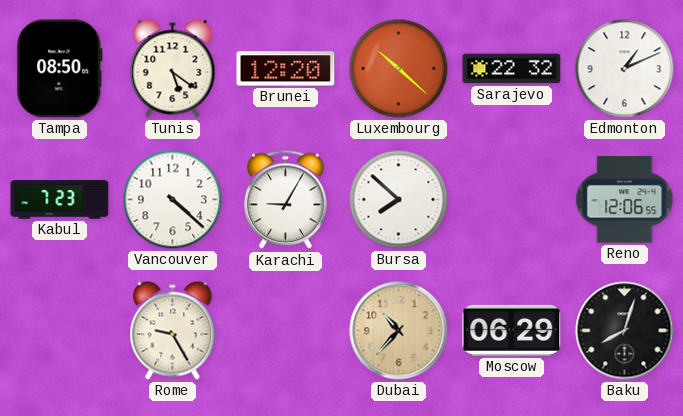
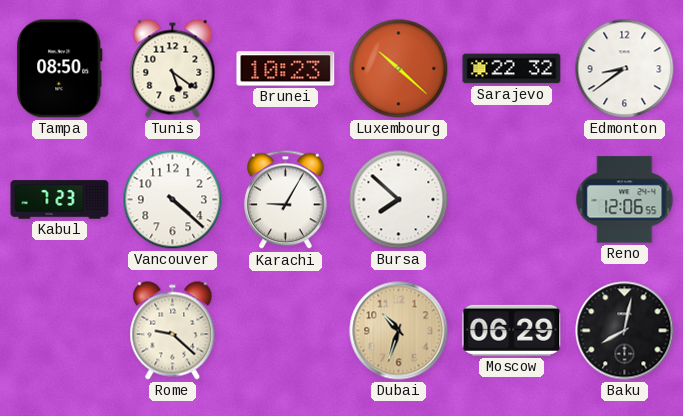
Brunei: 12:20 -> 10:23
Edmonton: 1:11 -> 8:39
Rome: 9:25 -> 9:22
Dubai: 10:37 -> 10:33
Baku: 8:03 -> 8:02
